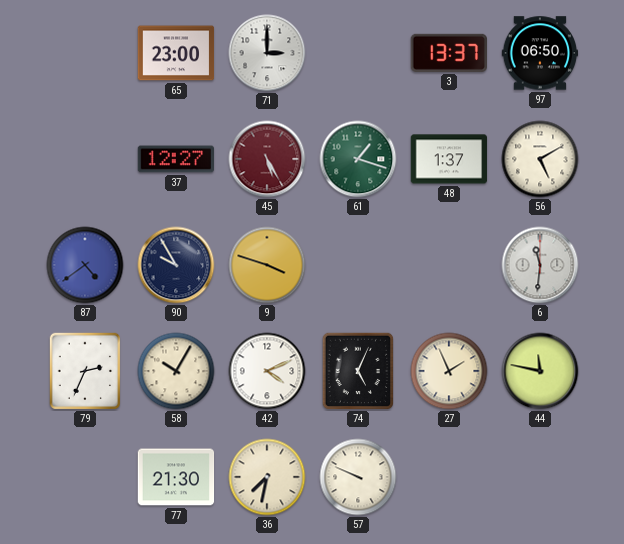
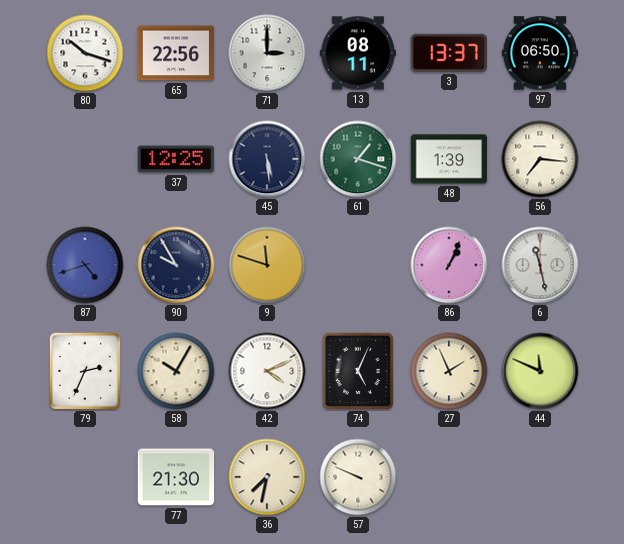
80: none -> 10:18
65: 23:00 -> 22:56
13: none -> 08:11
37: 12:27 -> 12:25
45: 5:25 -> 5:29
45 dial: burgundy -> navy
48: 1:37 -> 1:39
56: 5:10 -> 7:16
87: 4:39 -> 4:42
9: 3:48 -> 11:48
86: none -> 1:04
6: 11:31 -> 11:28
44: 11:47 -> 11:49
